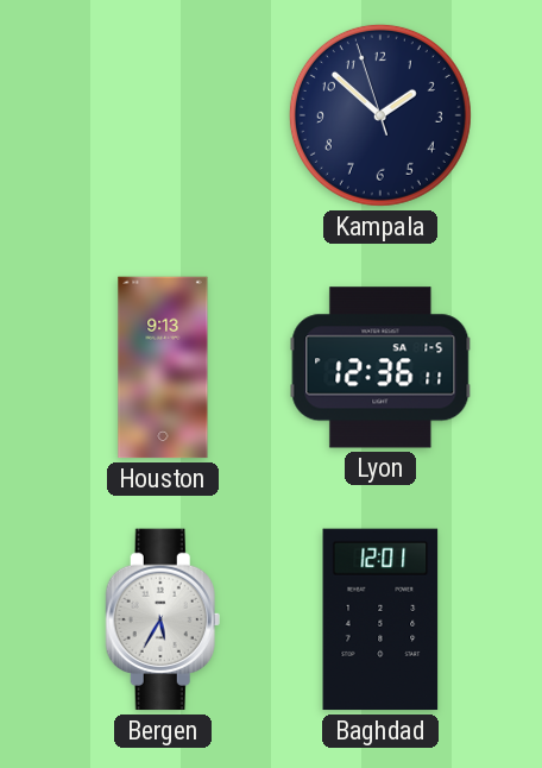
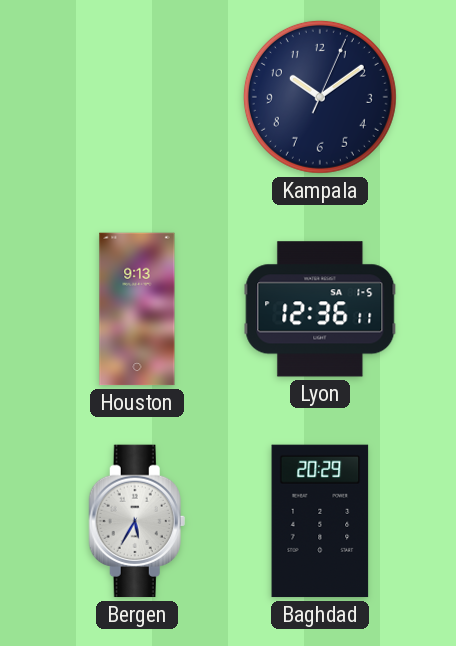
Kampala: 1:51 -> 10:09
Baghdad: 12:01 -> 20:29
